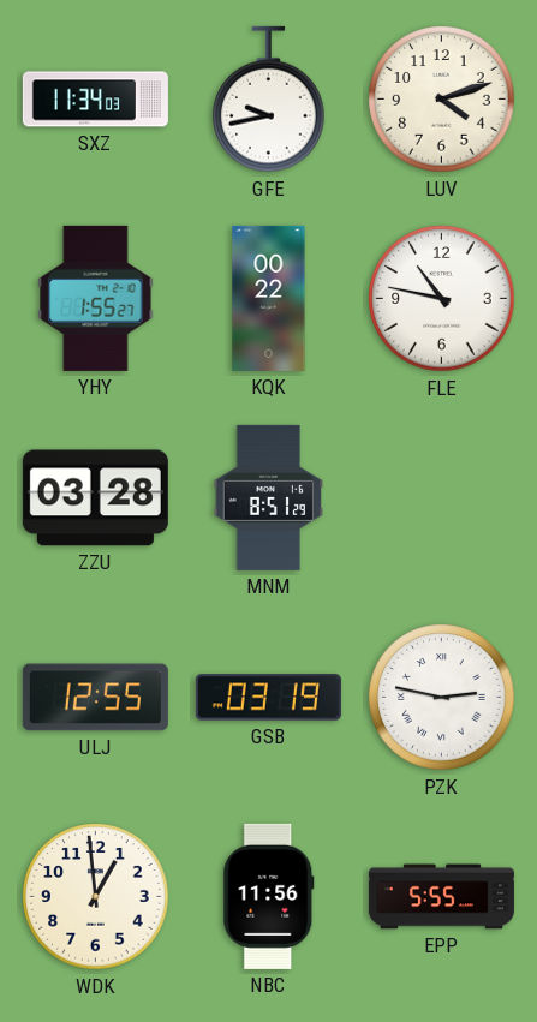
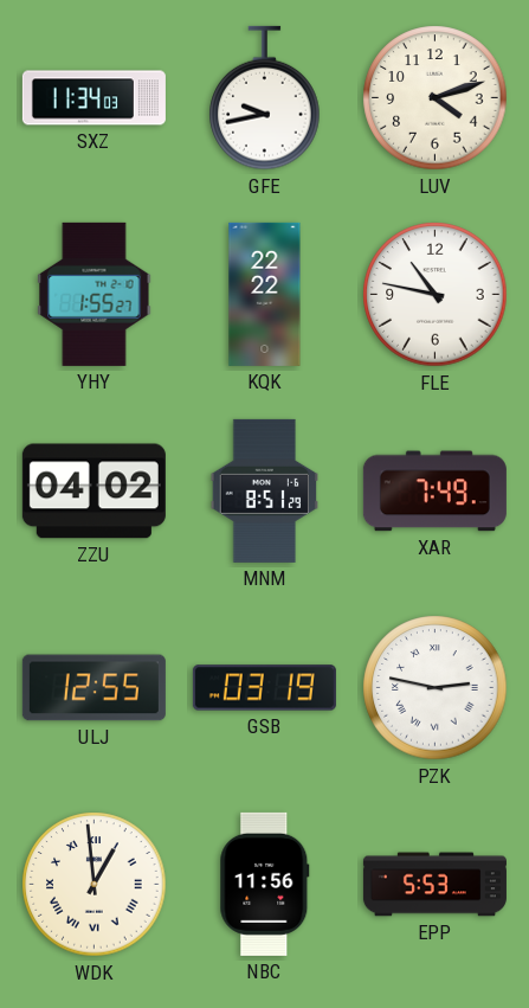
KQK: 00:22 -> 22:22
ZZU: 03:28 -> 04:02
XAR: none -> 7:49
WDK numerals: Arabic -> Roman
EPP: 5:55 -> 5:53
